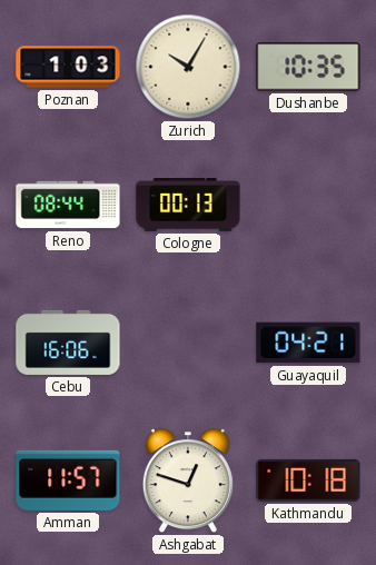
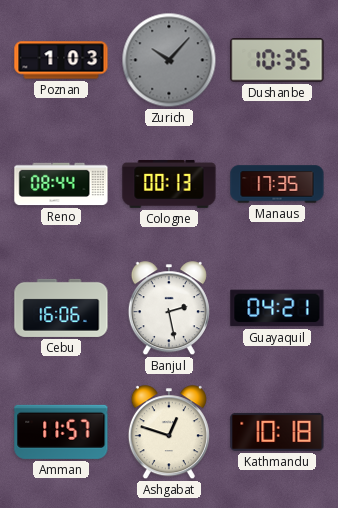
Zurich: 10:05 -> 10:07
Zurich dial: cream -> grey
Manaus: none -> 17:35
Banjul: none -> 2:28
